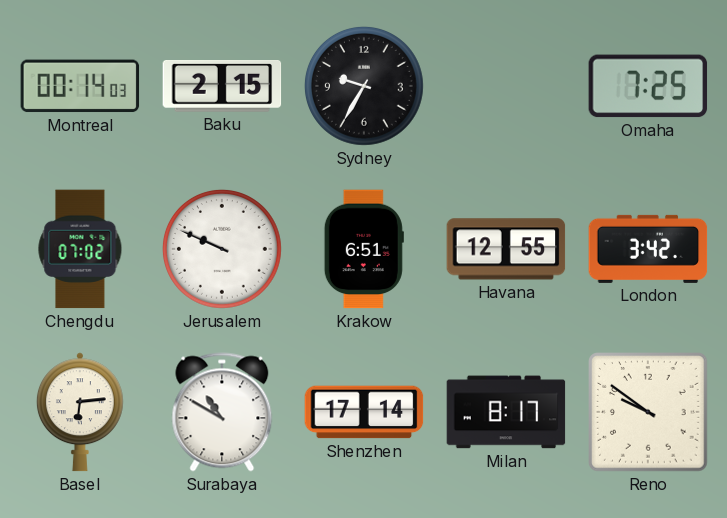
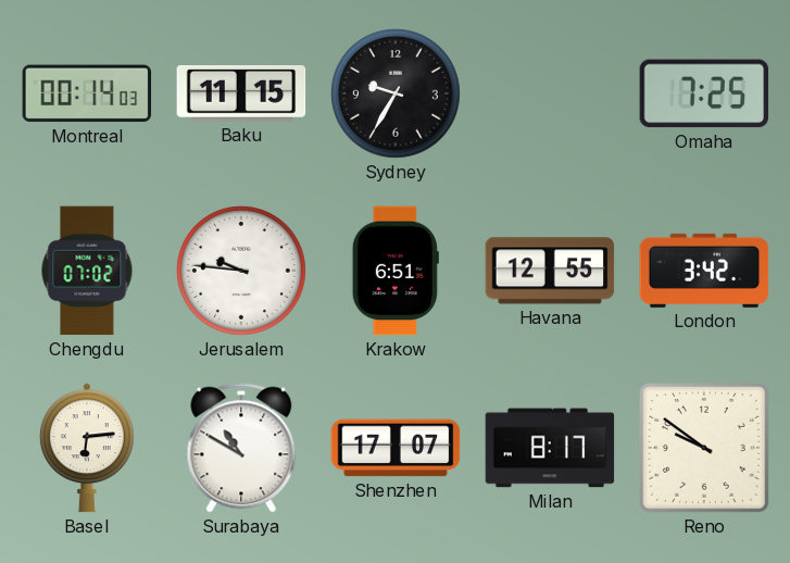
Baku: 2:15 -> 11:15
Jerusalem: 9:49 -> 9:46
Shenzhen: 17:14 -> 17:07
